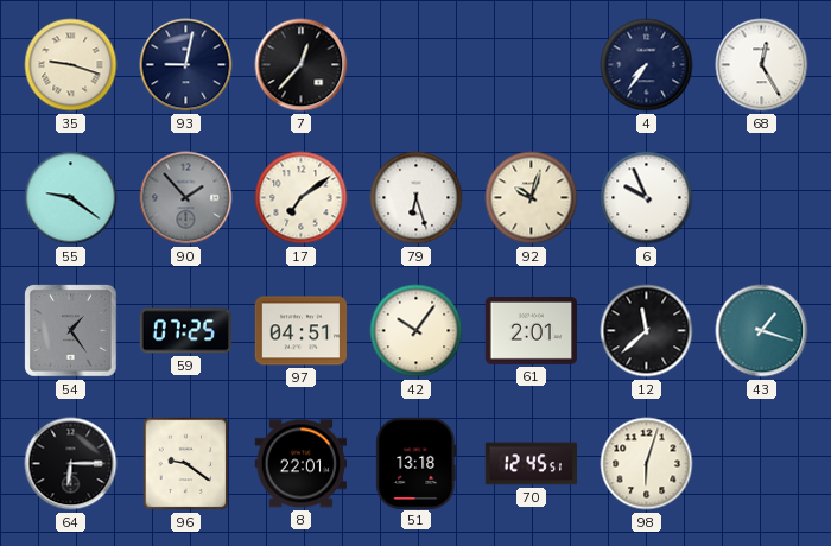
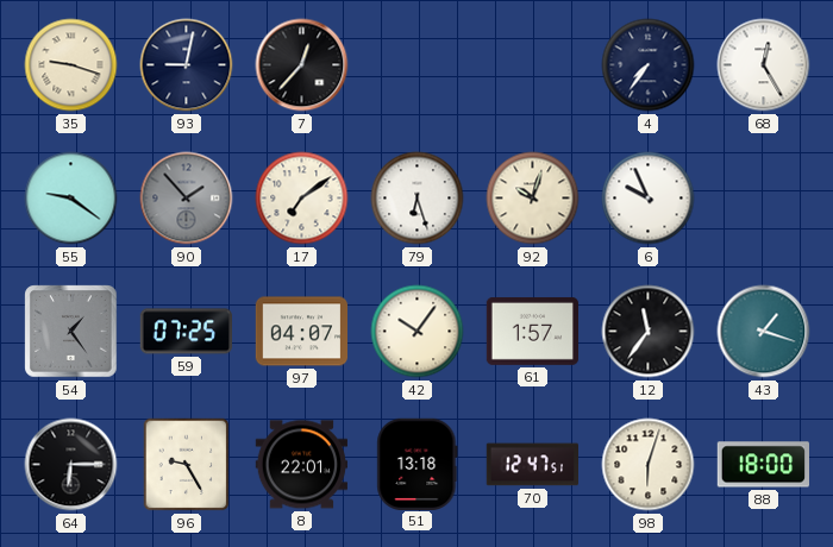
97: 04:51 -> 04:07
61: 2:01 -> 1:57
12: 11:38 -> 11:36
96: 9:21 -> 9:25
70: 12:45 -> 12:47
88: none -> 18:00
